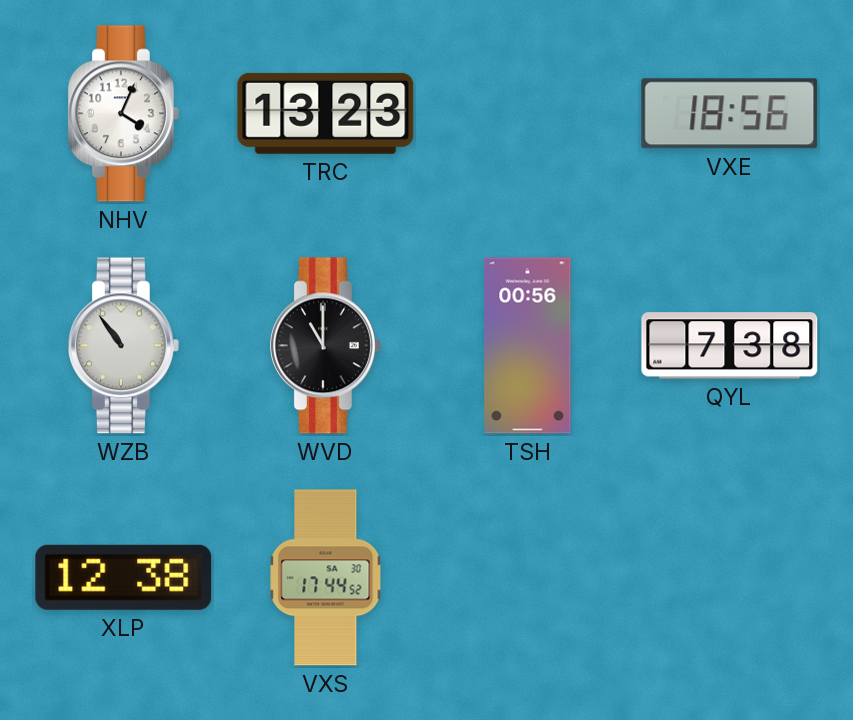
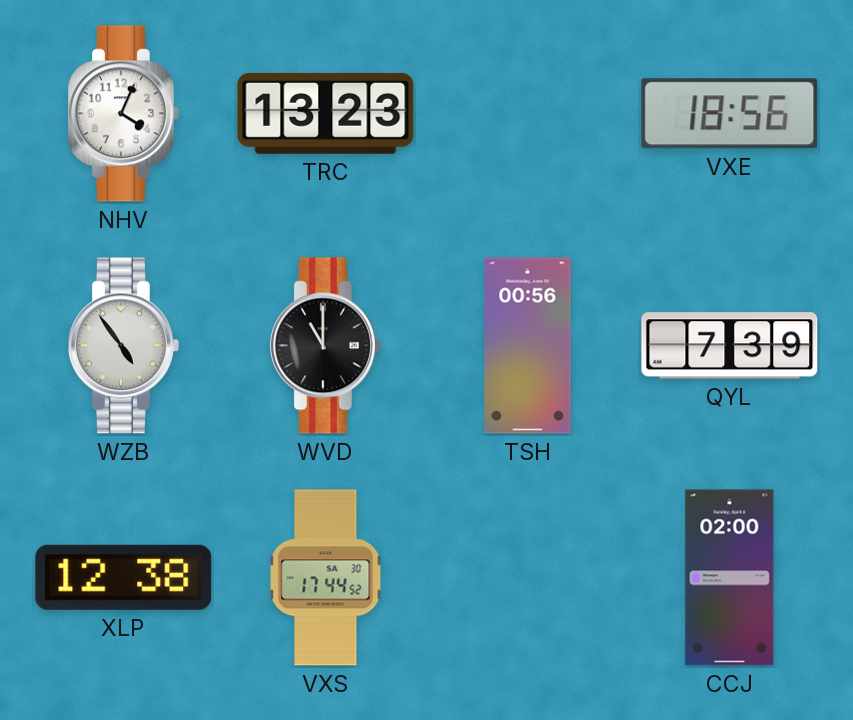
WZB: 10:54 -> 4:54
QYL: 7:38 -> 7:39
CCJ: none -> 02:00
